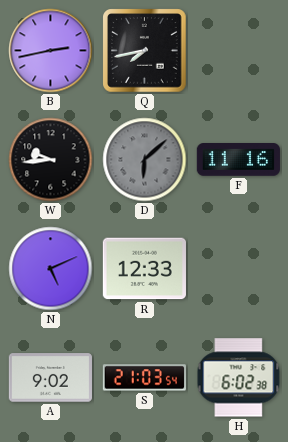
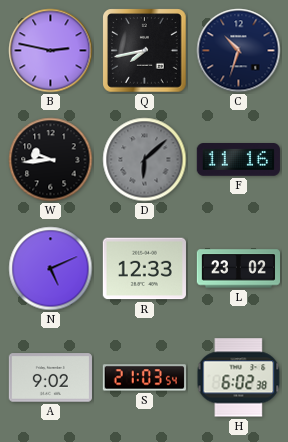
B: 2:43 -> 2:47
C: none -> 10:33
L: none -> 23:02
